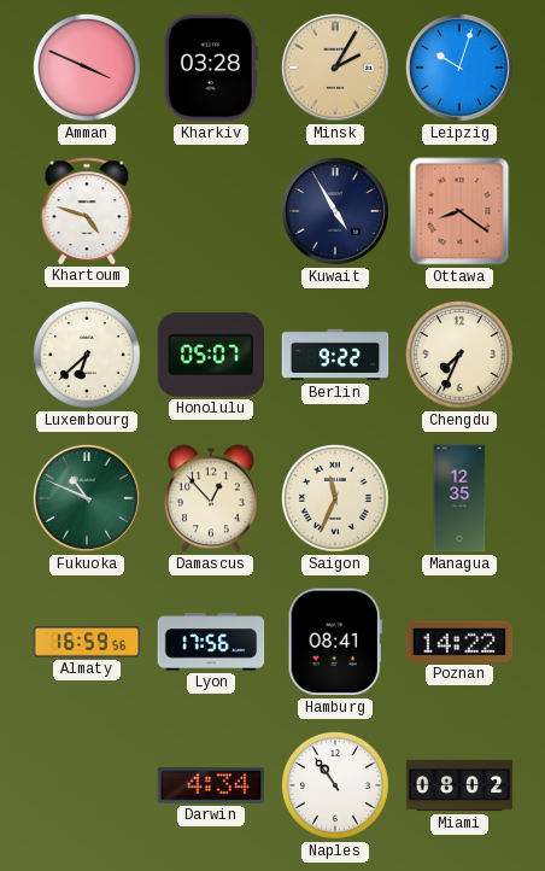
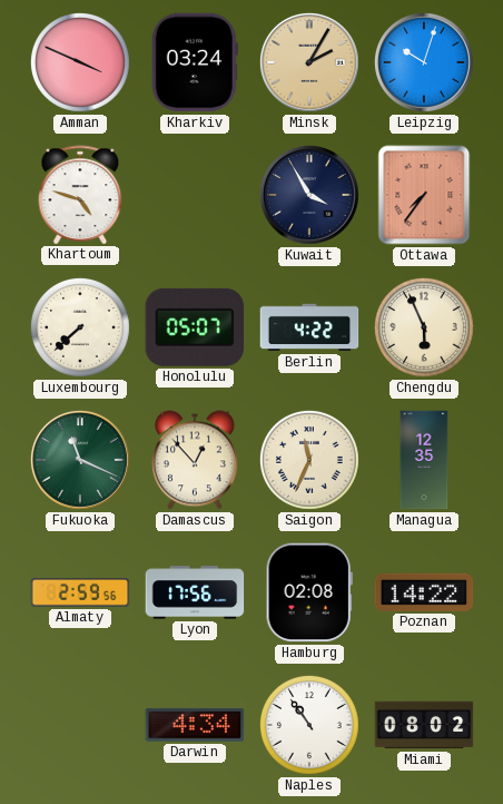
Kharkiv: 03:28 -> 03:24
Kuwait: 4:55 -> 3:55
Ottawa: 8:21 -> 7:36
Luxembourg: 6:38 -> 7:38
Berlin: 9:22 -> 4:22
Chengdu: 7:34 -> 5:56
Fukuoka: 10:49 -> 11:19
Almaty: 16:59 -> 2:59
Hamburg: 08:41 -> 02:08
